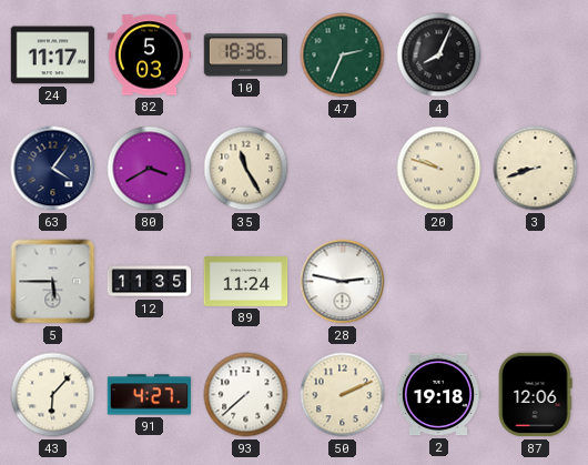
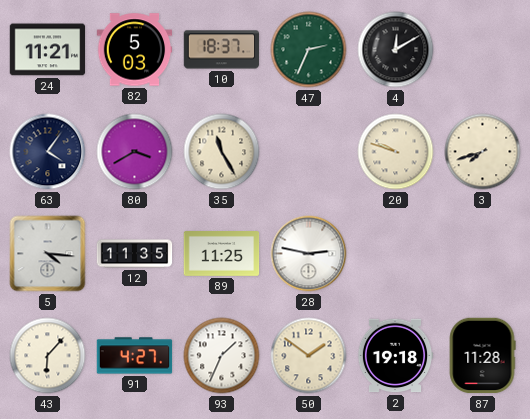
24: 11:17 -> 11:21
10: 18:36 -> 18:37
4: 8:04 -> 12:10
3: 8:42 -> 7:42
5: 5:45 -> 4:16
89: 11:24 -> 11:25
93: 7:38 -> 1:34
50: 2:11 -> 1:51
87: 12:06 -> 11:28
